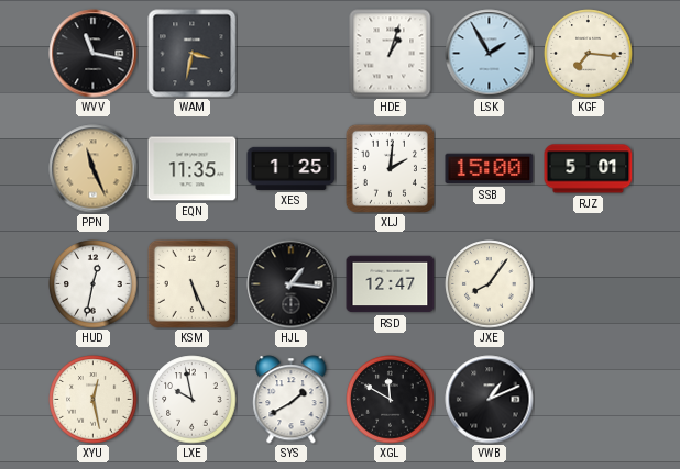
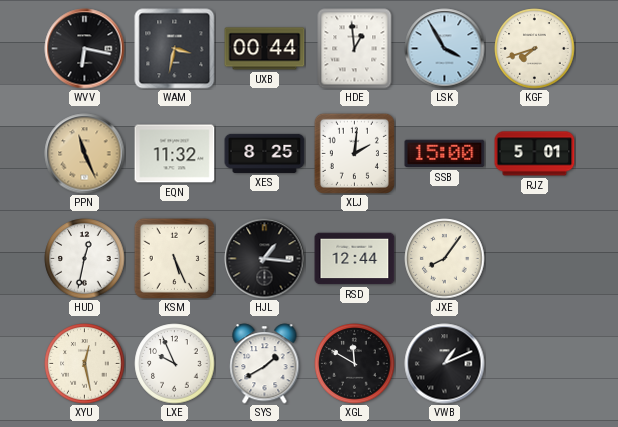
WVV: 11:17 -> 6:17
UXB: none -> 00:44
HDE: 1:03 -> 12:59
LSK: 1:55 -> 3:55
KGF: 7:16 -> 7:42
EQN: 11:35 -> 11:32
XES: 1:25 -> 8:25
RSD: 12:47 -> 12:44
LXE: 9:58 -> 9:56
